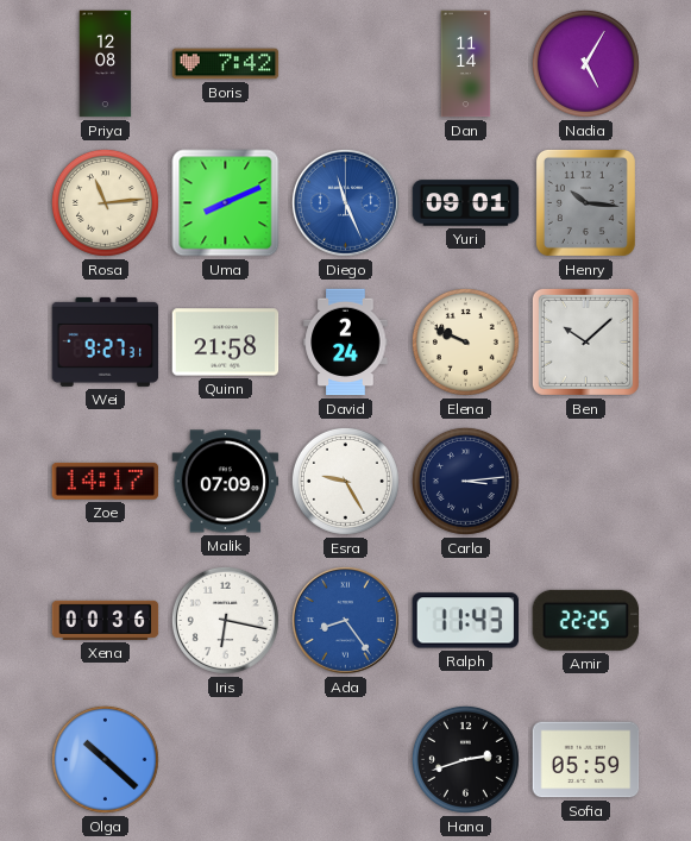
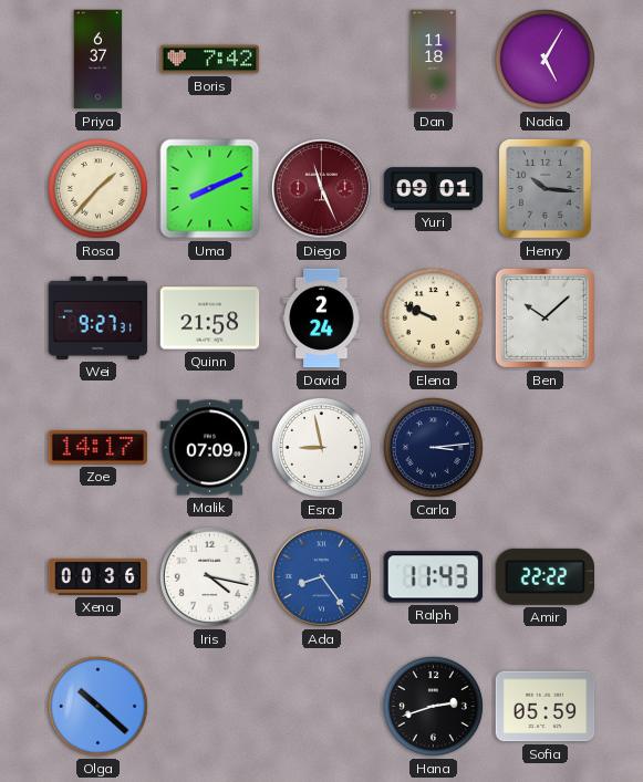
Priya: 12:08 -> 6:37
Dan: 11:14 -> 11:18
Rosa: 11:14 -> 1:37
Diego dial: blue -> burgundy
Esra: 9:25 -> 8:58
Iris: 6:17 -> 4:17
Amir: 22:25 -> 22:22
